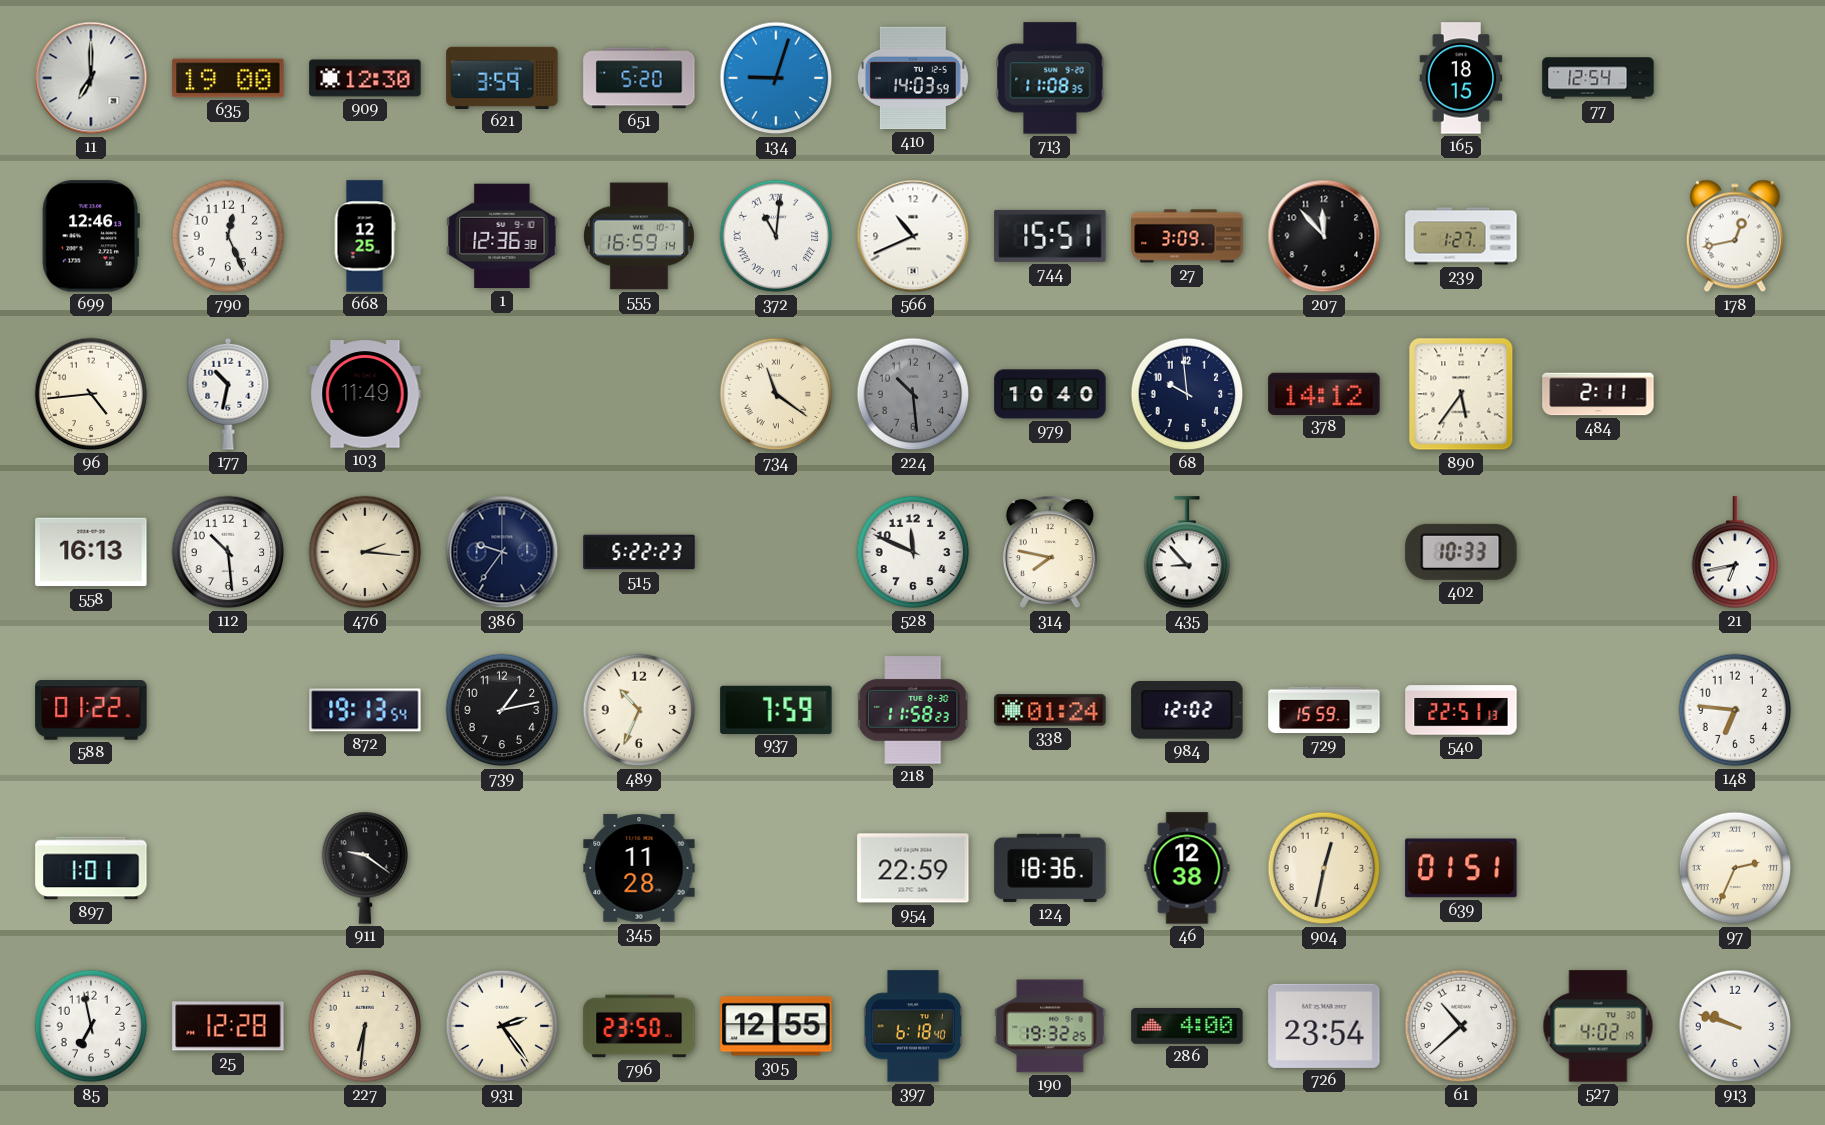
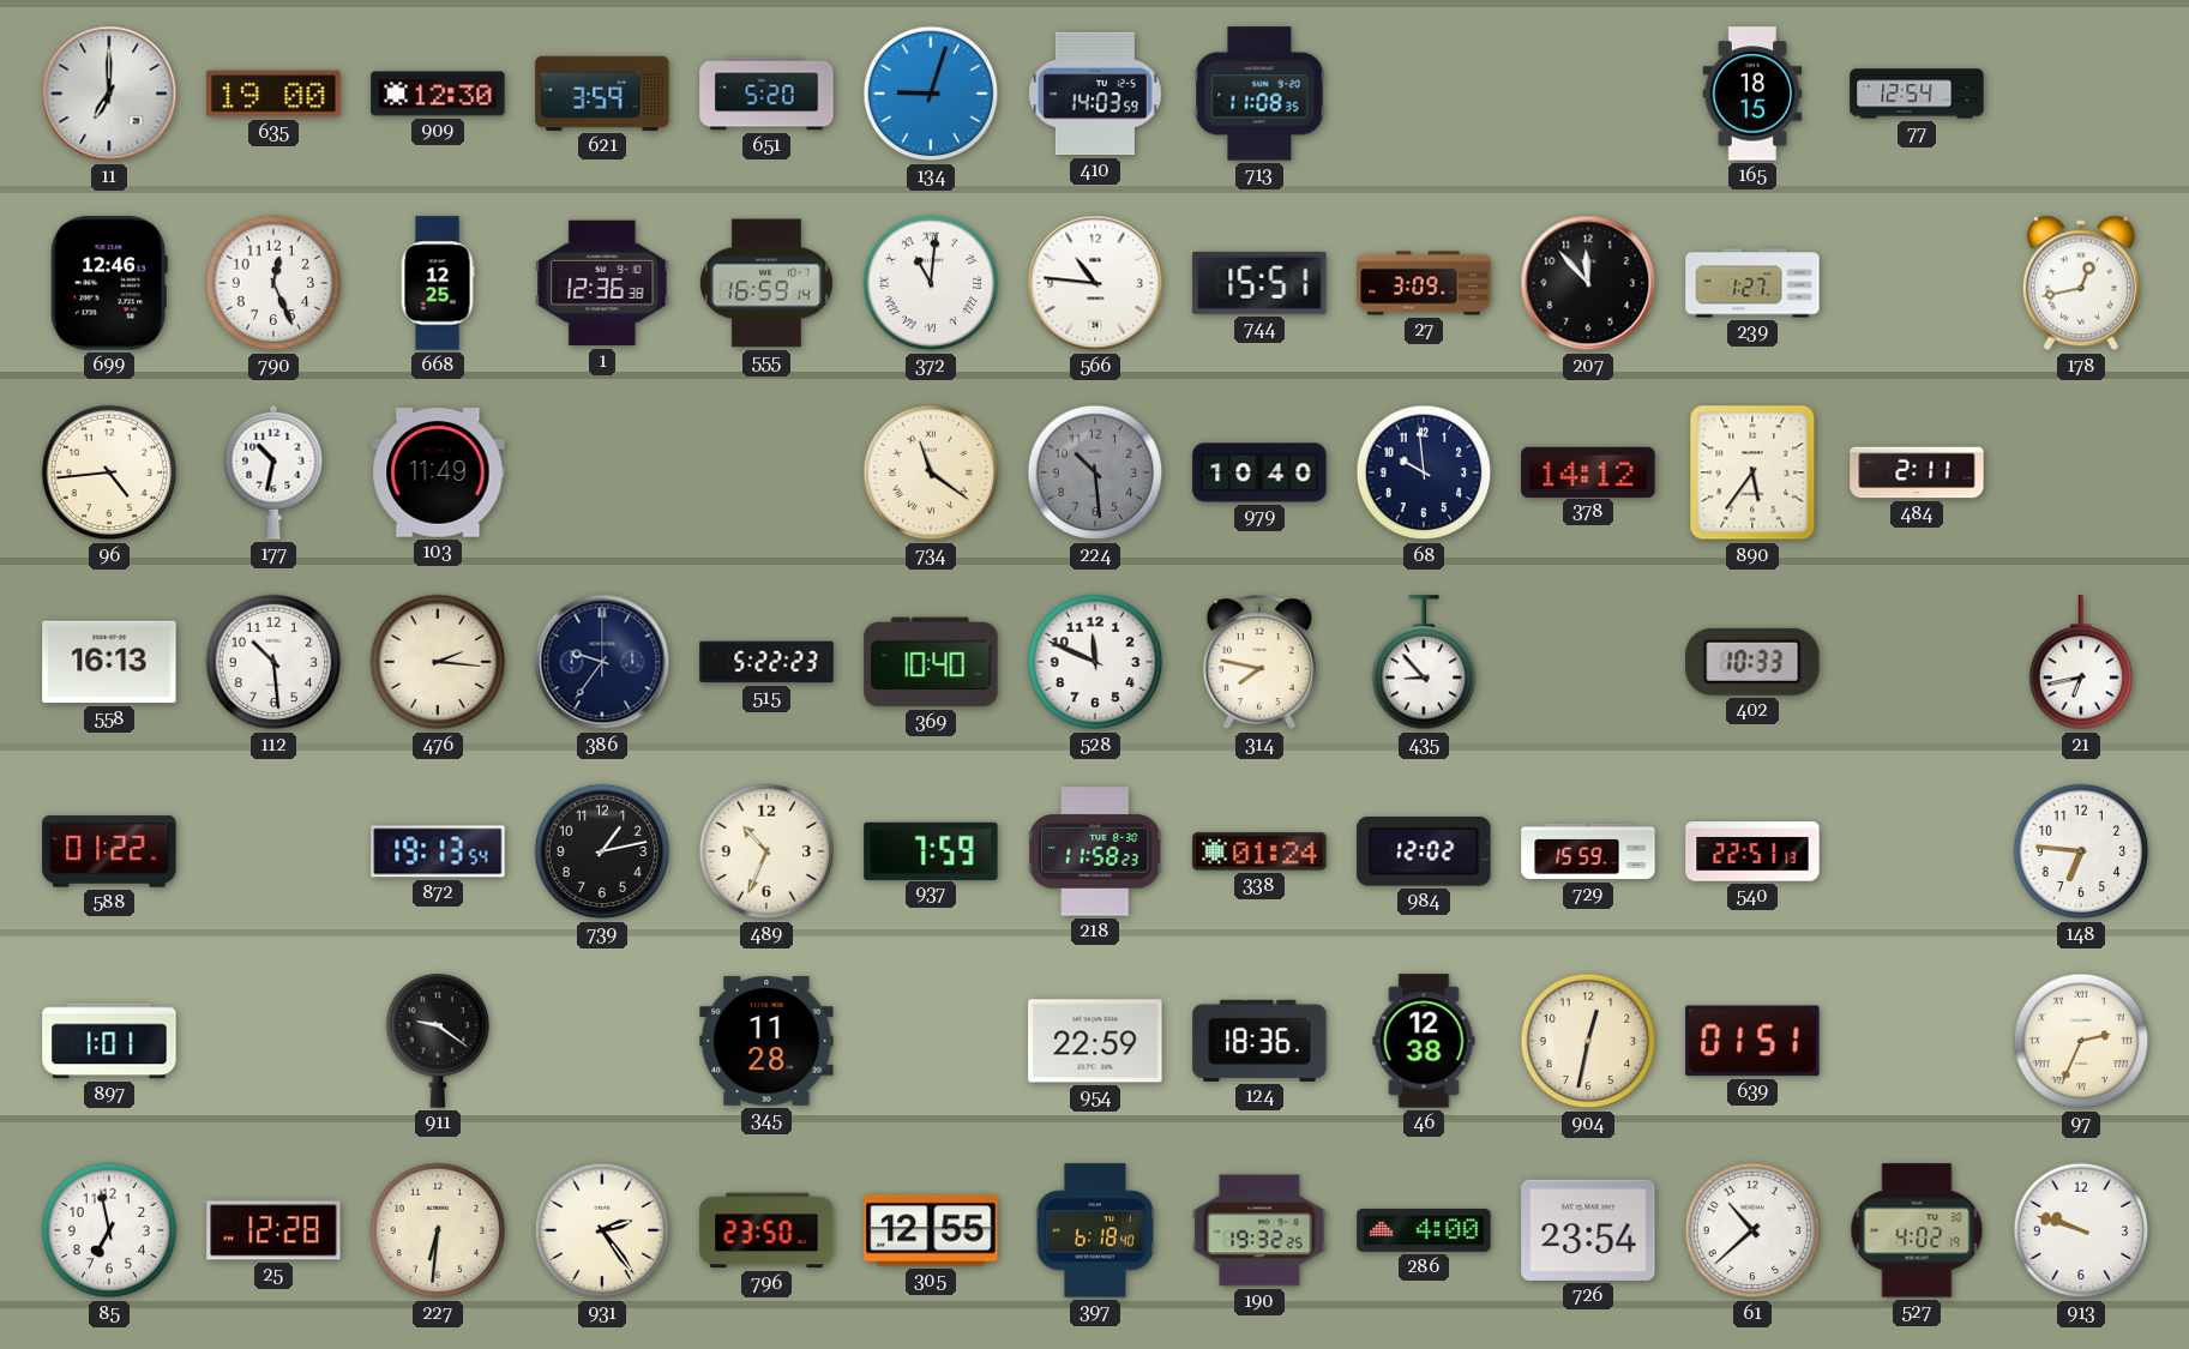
566: 10:41 -> 10:46
369: none -> 10:40
